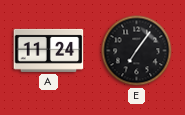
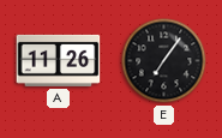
A: 11:24 -> 11:26
